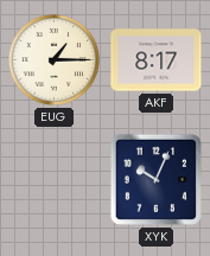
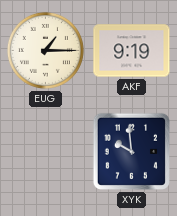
AKF: 8:17 -> 9:19
XYK: 10:04 -> 9:59
